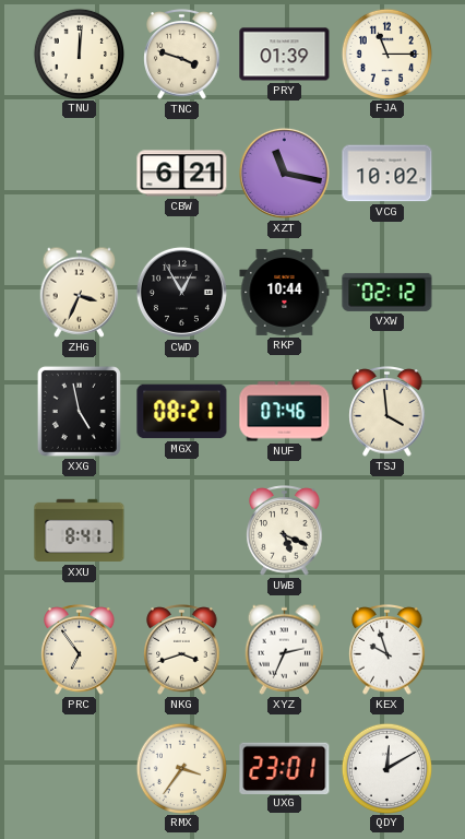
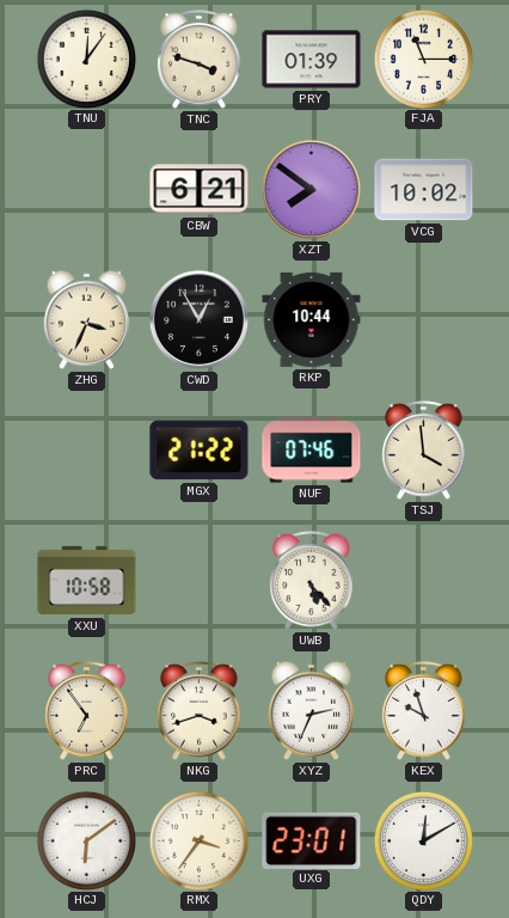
TNU: 12:01 -> 12:06
XZT: 11:17 -> 7:51
VXW: 02:12 -> none
XXG: 4:58 -> none
MGX: 08:21 -> 21:22
XXU: 8:41 -> 10:58
UWB: 5:19 -> 5:23
HCJ: none -> 6:09
